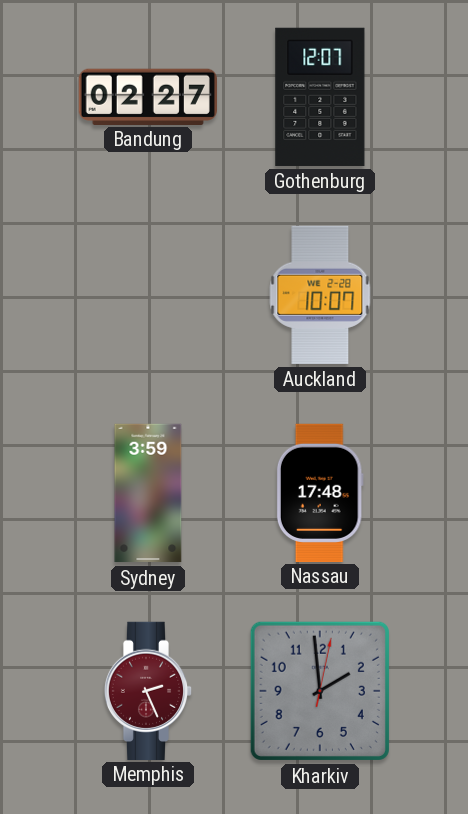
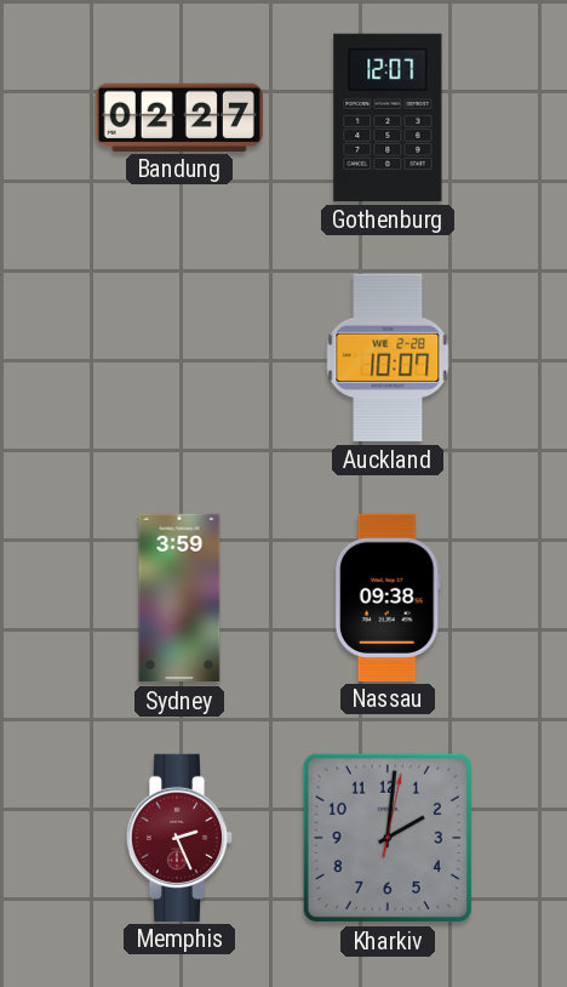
Nassau: 17:48 -> 09:38
Kharkiv: 1:59 -> 2:01
